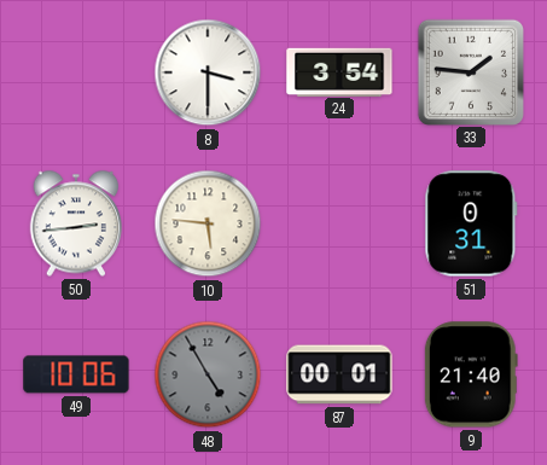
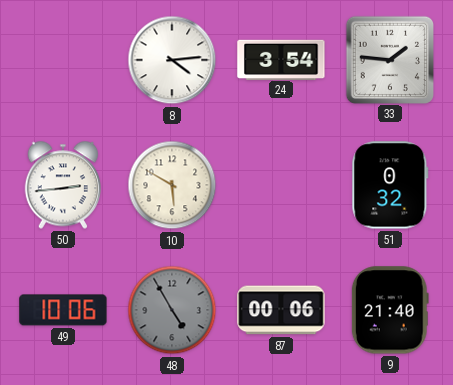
8: 3:30 -> 4:14
10: 5:46 -> 5:50
51: 0:31 -> 0:32
87: 00:01 -> 00:06
